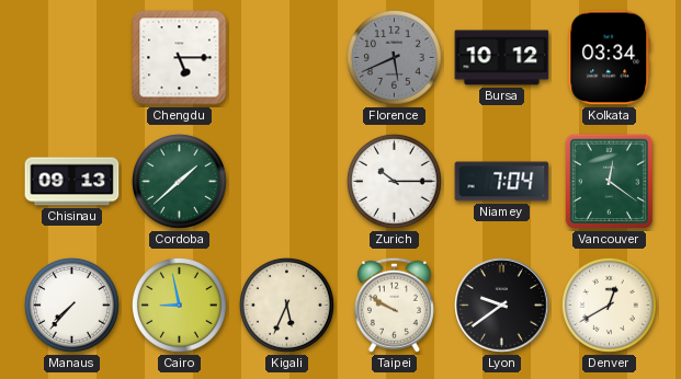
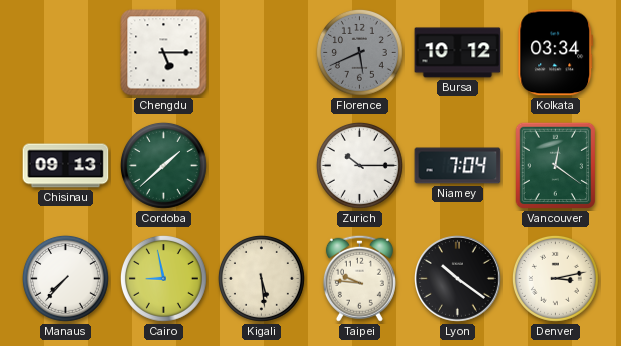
Kigali: 5:34 -> 5:29
Taipei: 9:50 -> 9:46
Lyon: 9:39 -> 10:21
Denver: 12:40 -> 3:13
